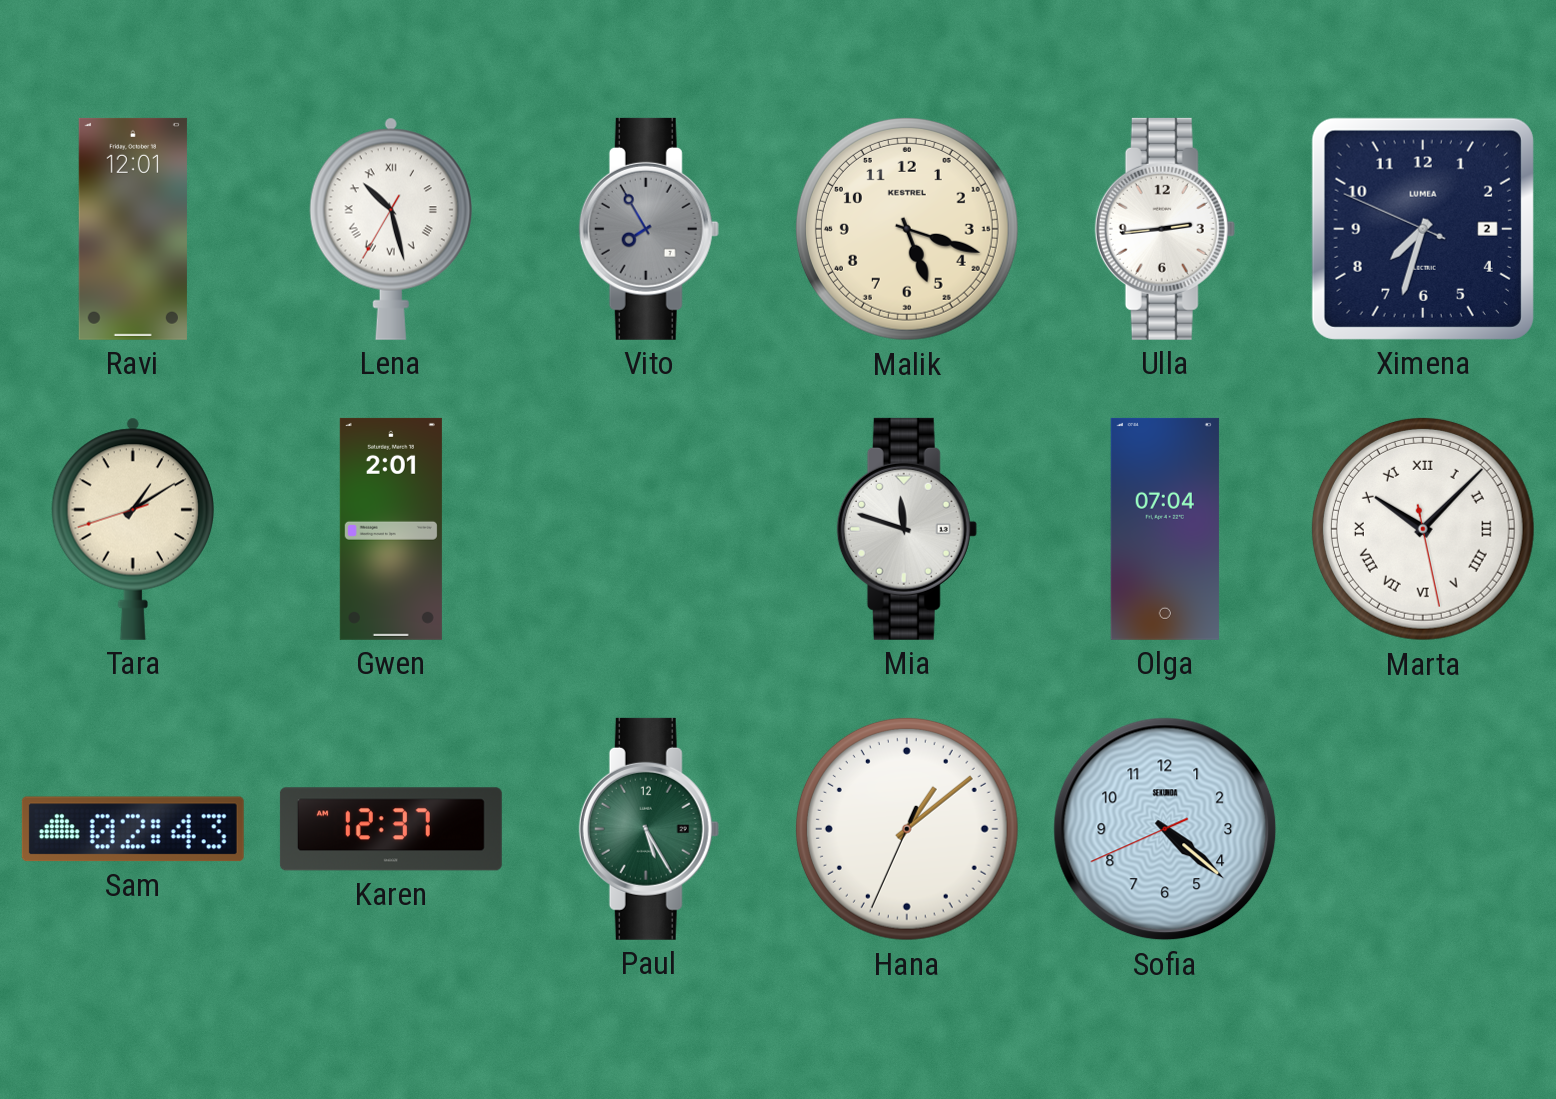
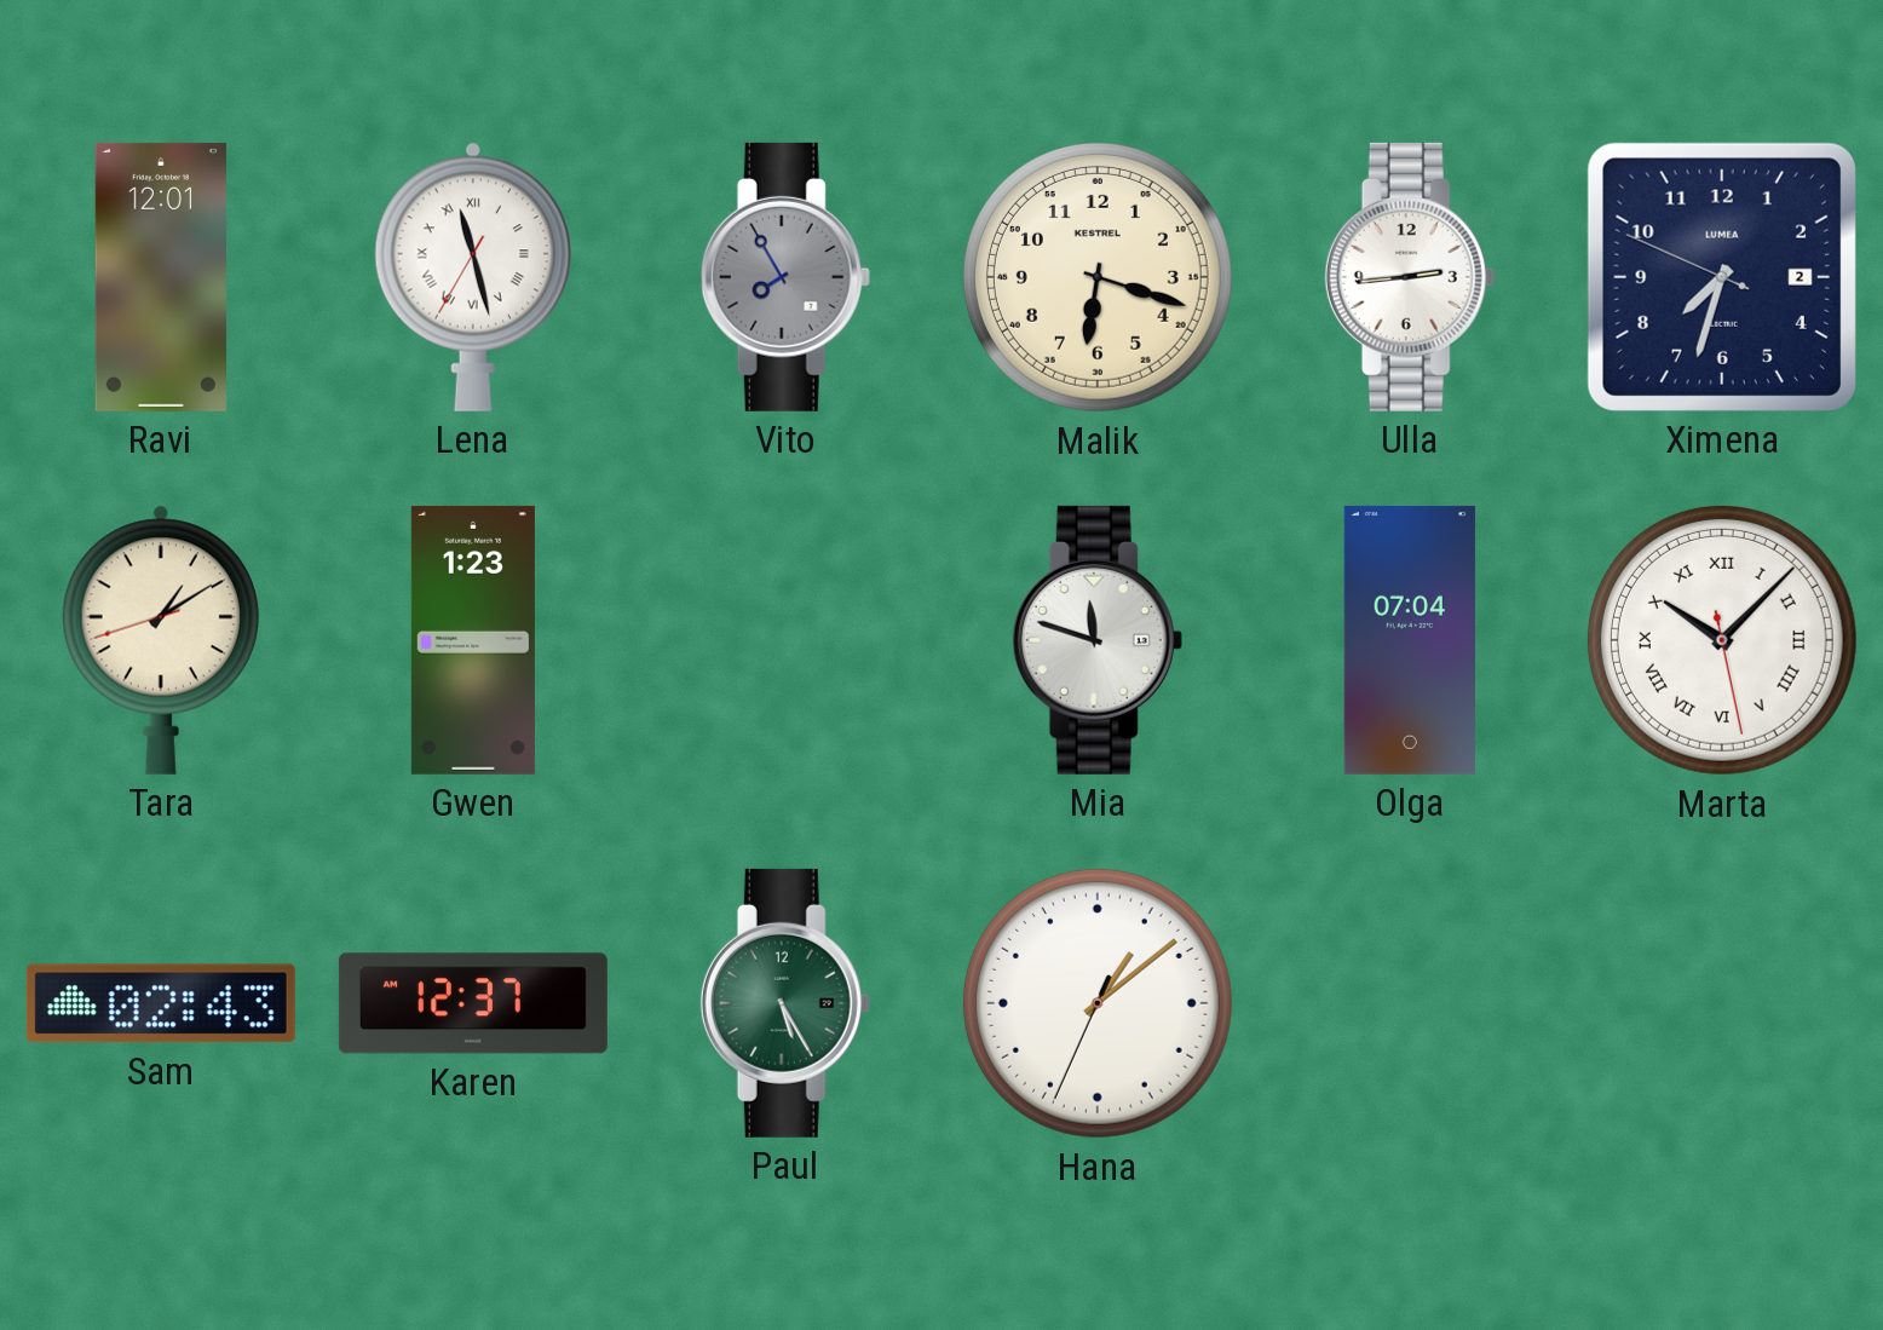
Lena: 10:27 -> 11:27
Malik: 5:18 -> 6:18
Gwen: 2:01 -> 1:23
Sofia: 4:21 -> none
